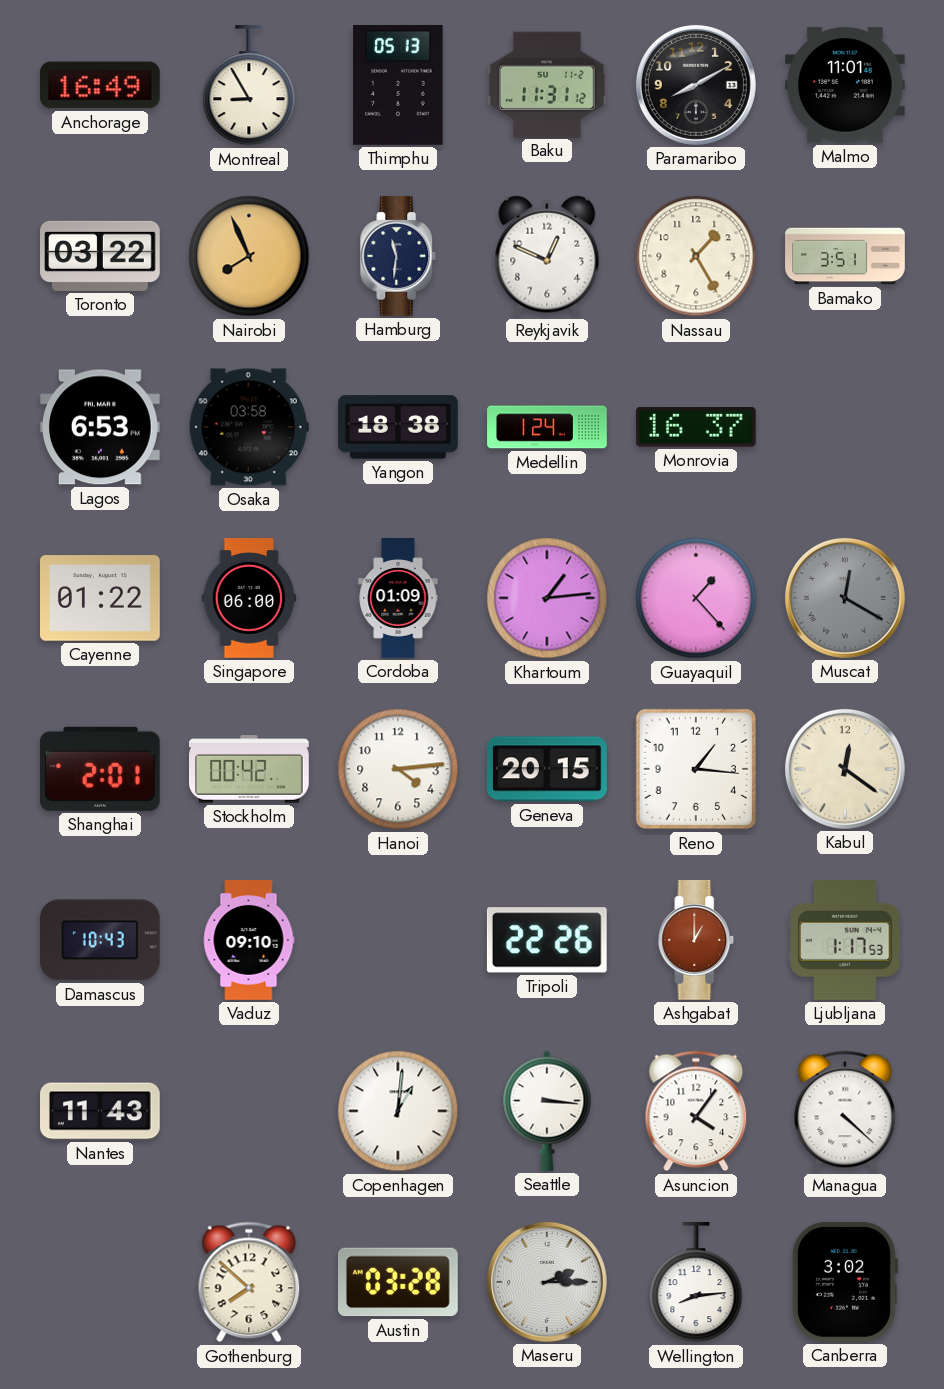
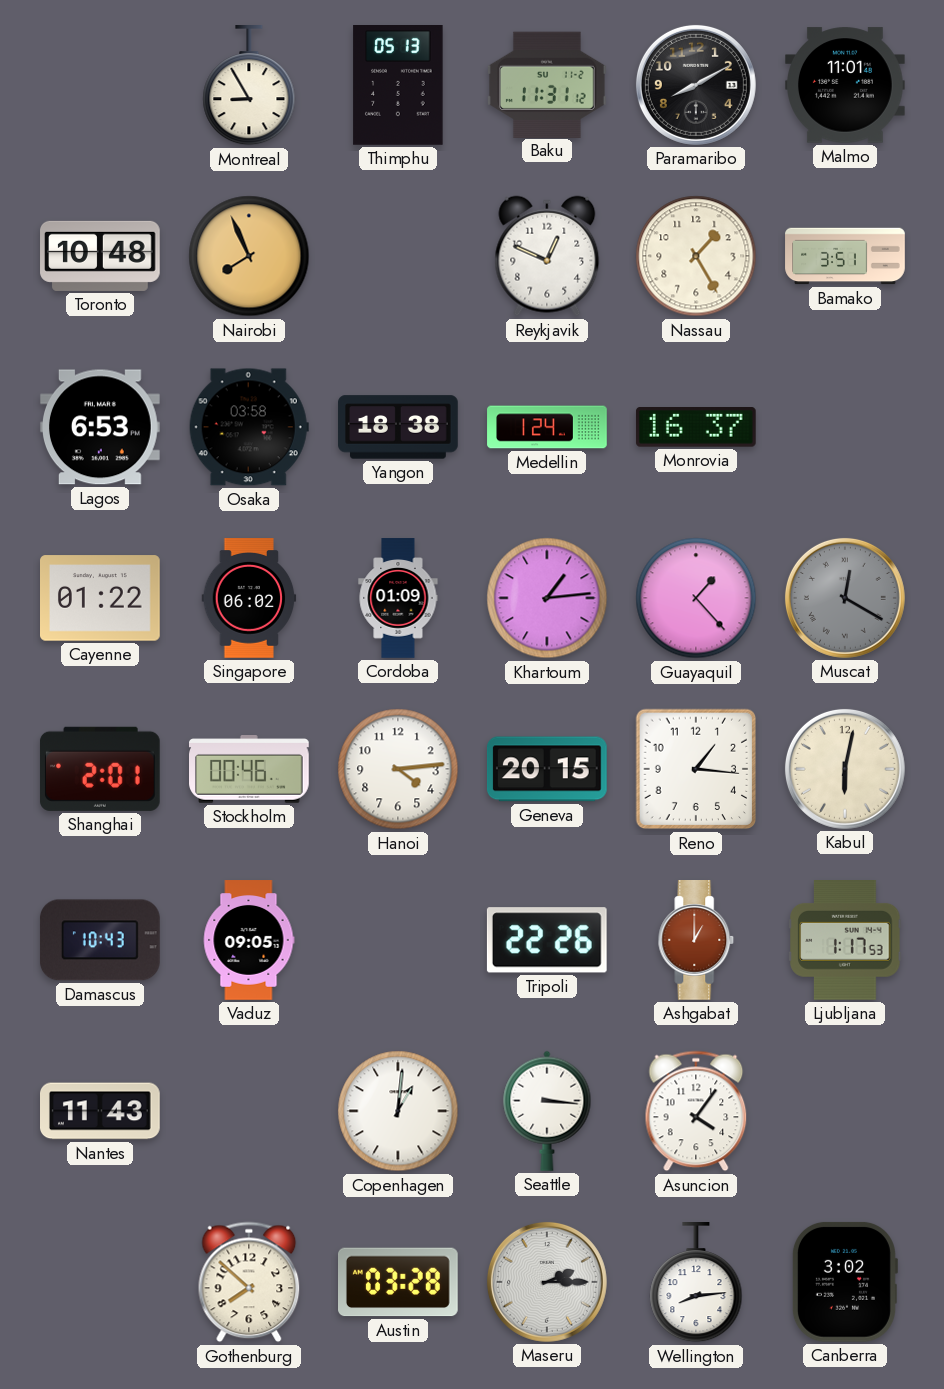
Anchorage: 16:49 -> none
Toronto: 03:22 -> 10:48
Hamburg: 11:31 -> none
Singapore: 06:00 -> 06:02
Stockholm: 00:42 -> 00:46
Kabul: 12:21 -> 6:02
Vaduz: 09:10 -> 09:05
Managua: 4:22 -> none
